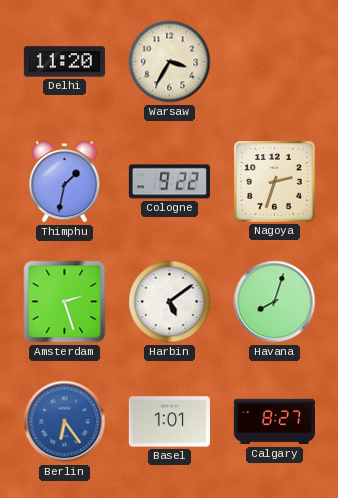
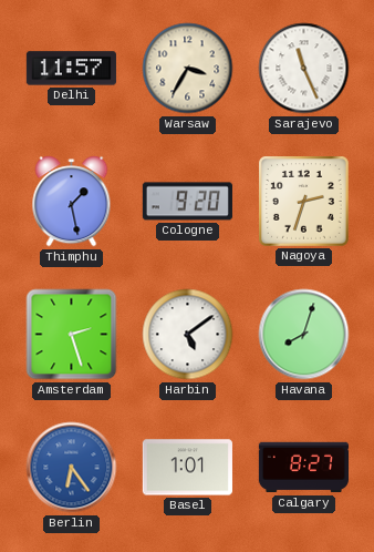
Delhi: 11:20 -> 11:57
Sarajevo: none -> 11:26
Thimphu: 1:32 -> 1:28
Cologne: 9:22 -> 9:20
